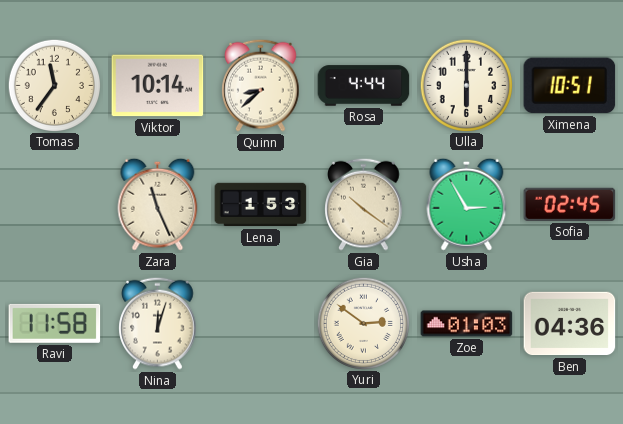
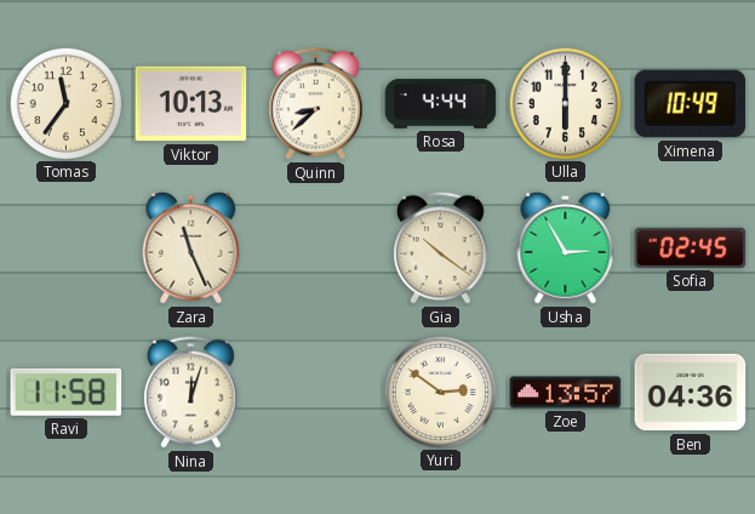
Viktor: 10:14 -> 10:13
Ximena: 10:51 -> 10:49
Lena: 1:53 -> none
Zoe: 01:03 -> 13:57
